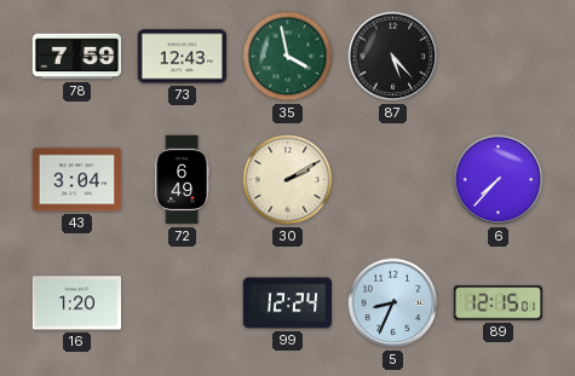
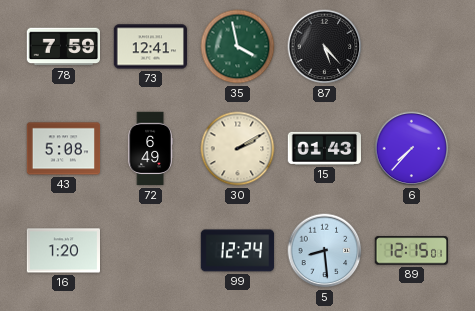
73: 12:43 -> 12:41
43: 3:04 -> 5:08
15: none -> 01:43
5: 8:34 -> 8:29
